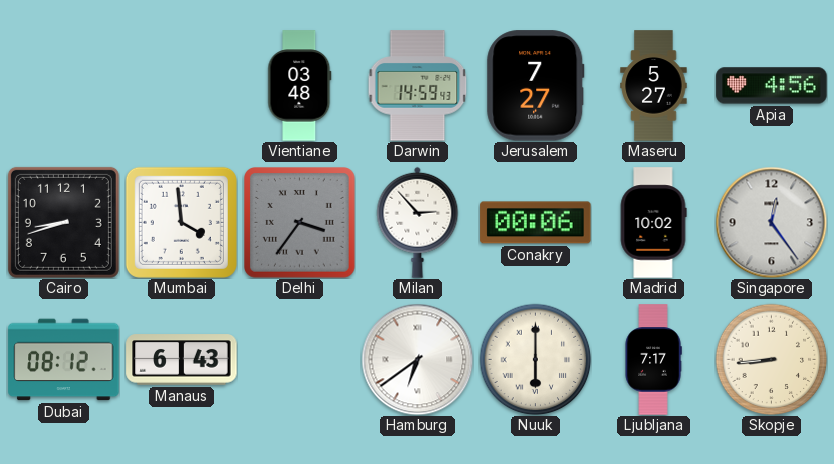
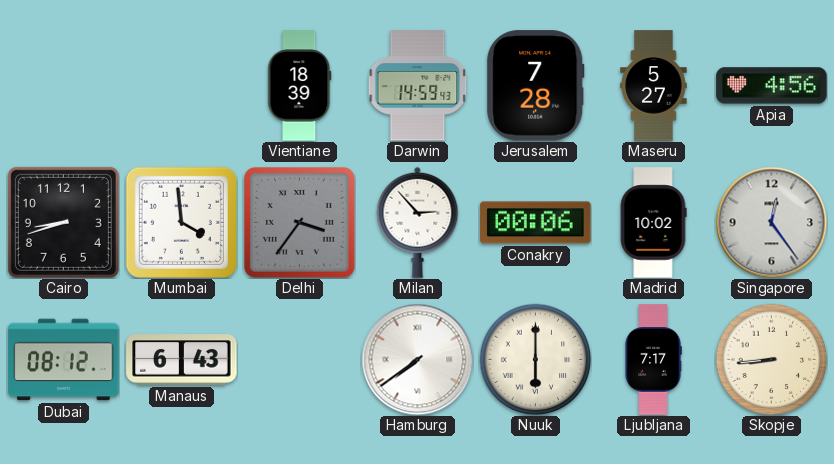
Vientiane: 03:48 -> 18:39
Jerusalem: 7:27 -> 7:28
Hamburg: 6:39 -> 7:39
